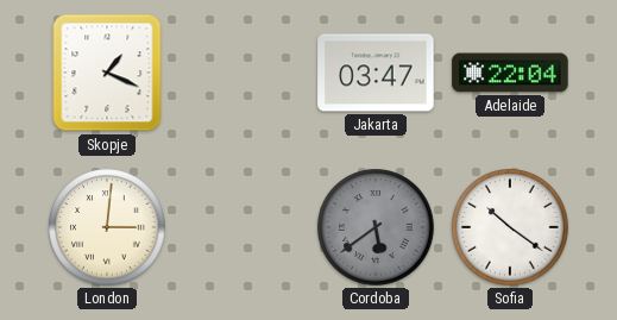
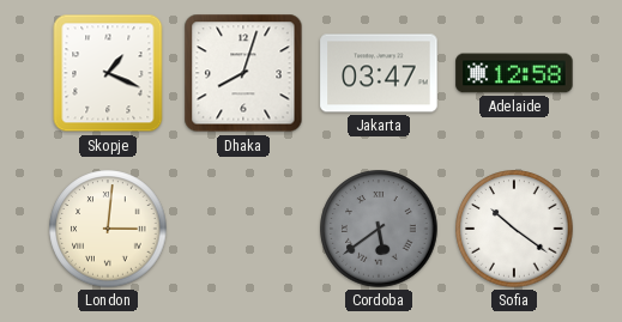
Dhaka: none -> 8:03
Adelaide: 22:04 -> 12:58
